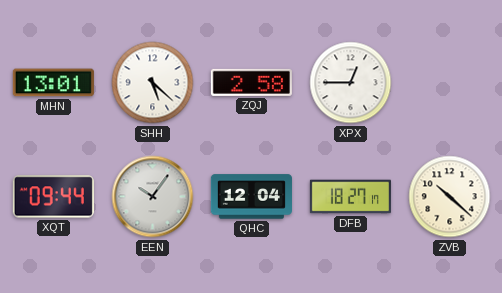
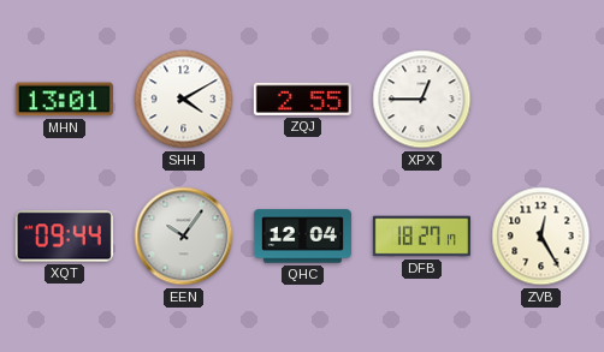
SHH: 5:22 -> 4:10
ZQJ: 2:58 -> 2:55
ZVB: 10:22 -> 12:25
